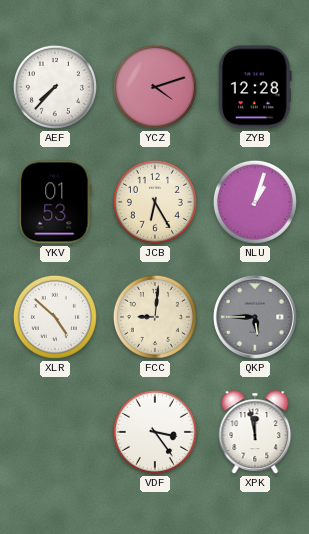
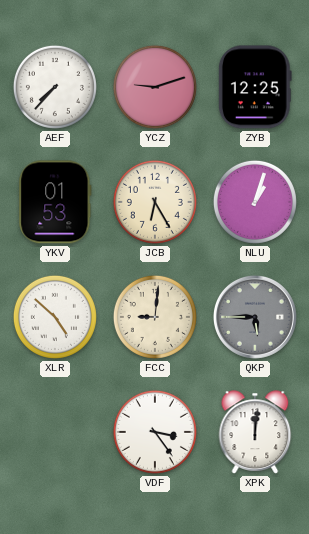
YCZ: 4:12 -> 9:12
ZYB: 12:28 -> 12:25
XPK: 11:58 -> 12:01
